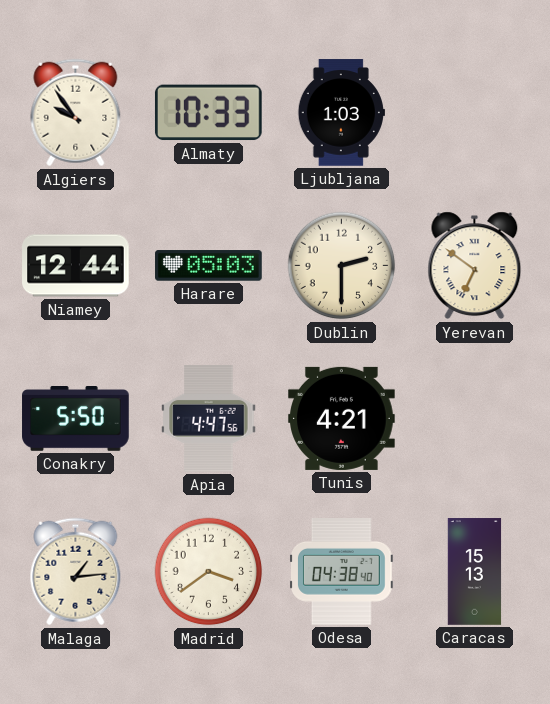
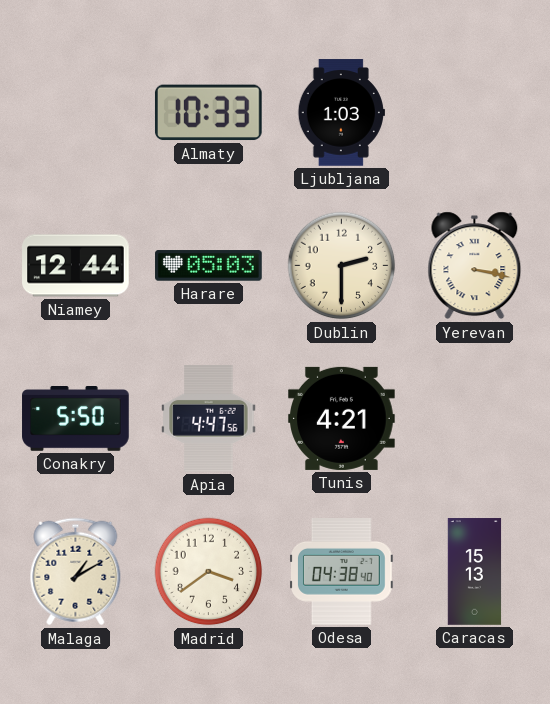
Algiers: 9:54 -> none
Yerevan: 6:51 -> 3:17
Malaga: 1:14 -> 1:10
